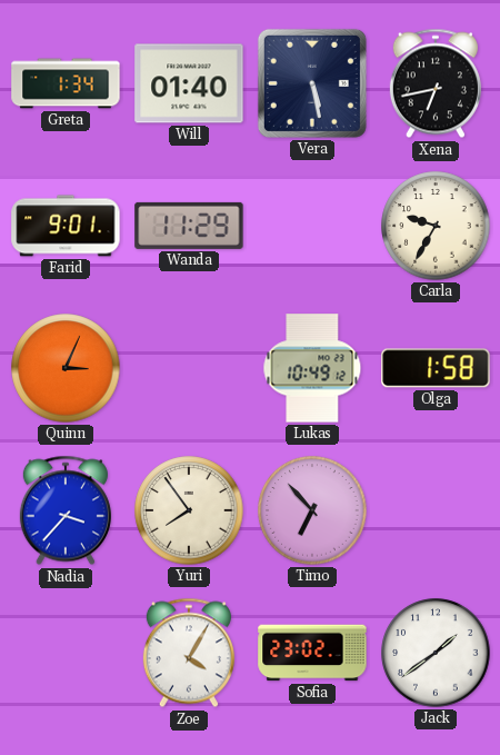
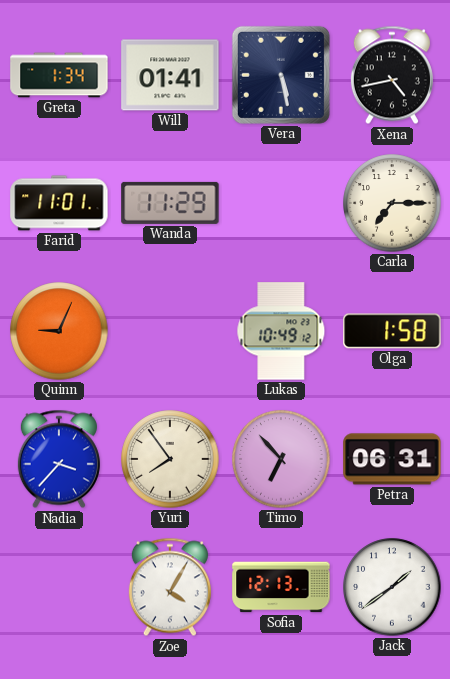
Will: 01:40 -> 01:41
Xena: 6:43 -> 4:43
Farid: 9:01 -> 11:01
Carla: 9:35 -> 7:15
Quinn: 3:04 -> 9:04
Petra: none -> 06:31
Sofia: 23:02 -> 12:13
